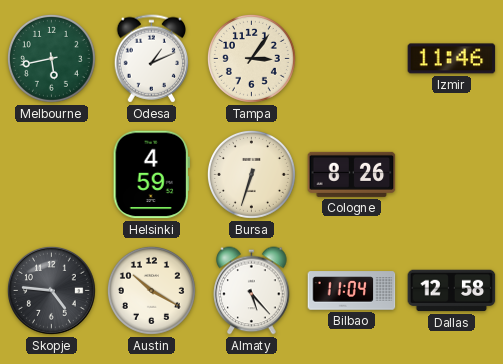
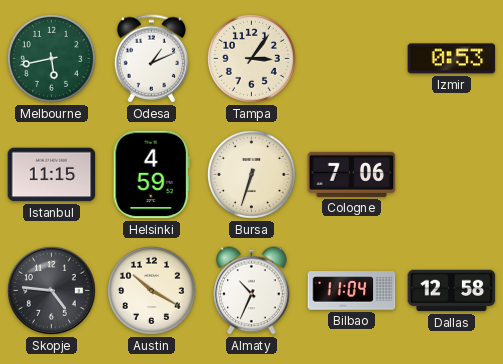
Izmir: 11:46 -> 0:53
Istanbul: none -> 11:15
Cologne: 8:26 -> 7:06
Almaty: 5:23 -> 10:34
